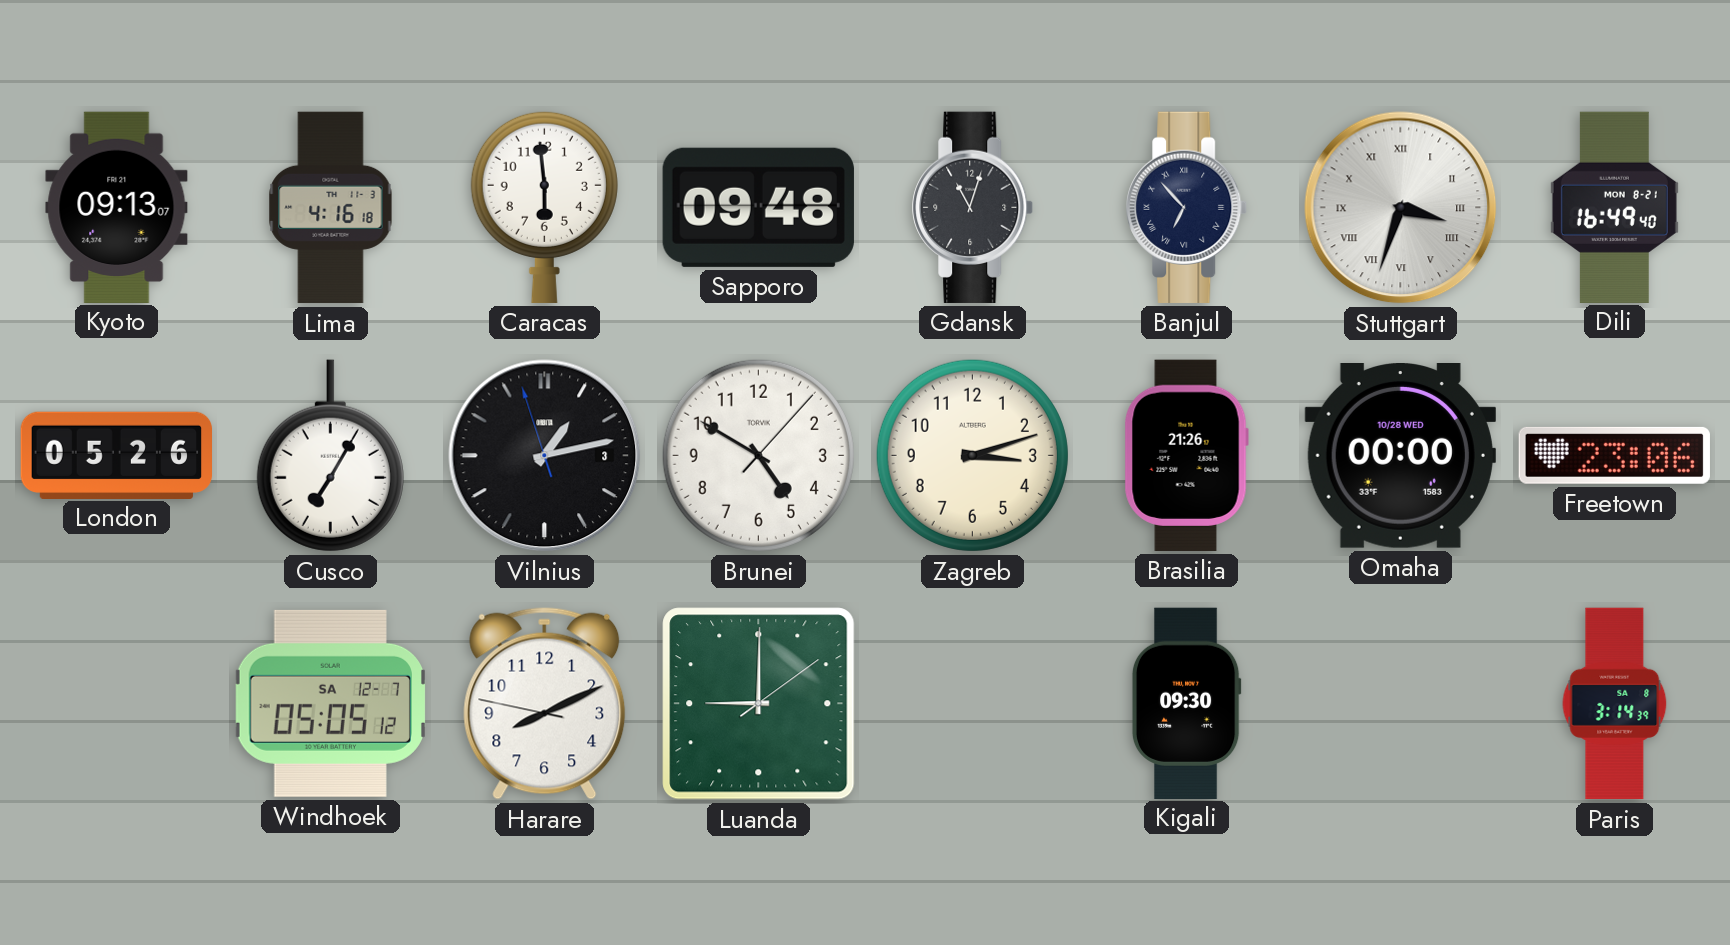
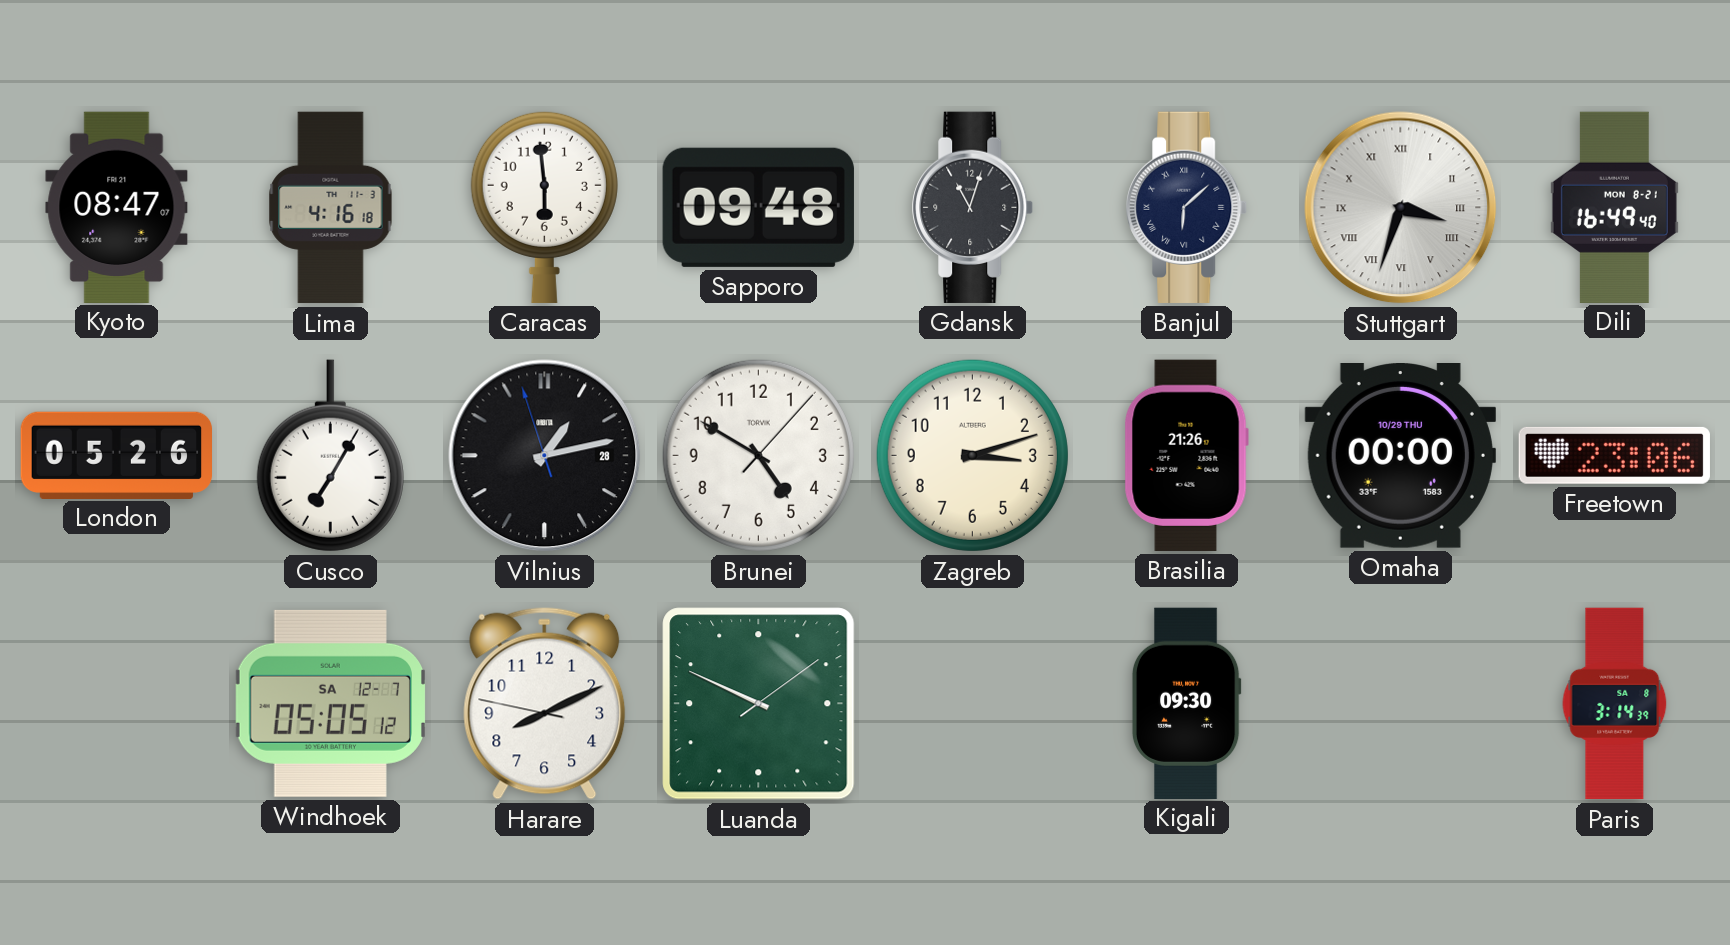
Kyoto: 09:13 -> 08:47
Banjul: 6:53 -> 6:08
Vilnius date: 3 -> 28
Omaha date: 10/28 WED -> 10/29 THU
Luanda: 9:00 -> 9:49
